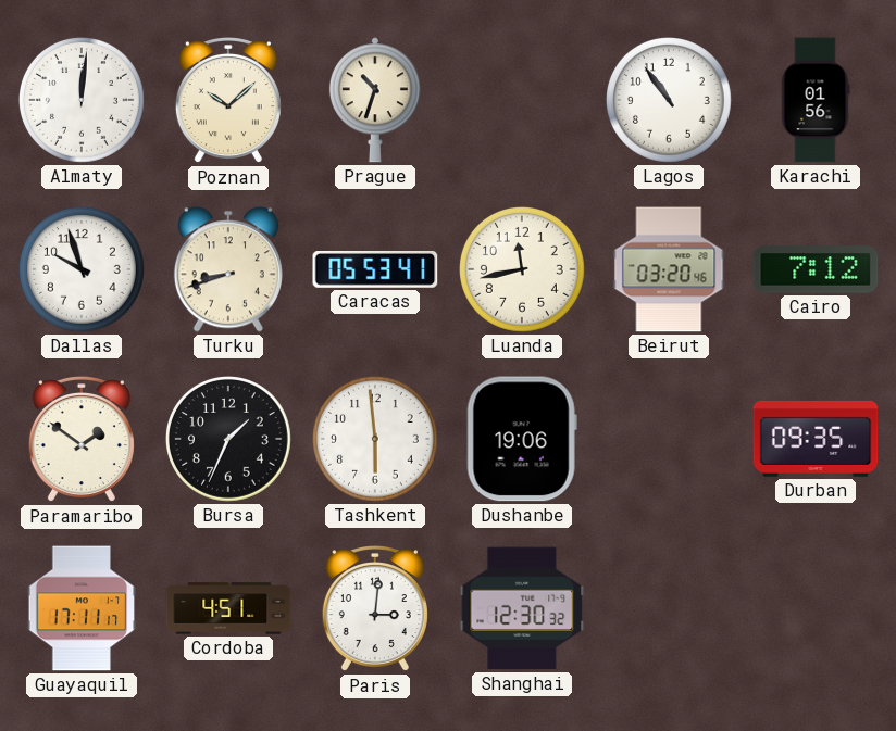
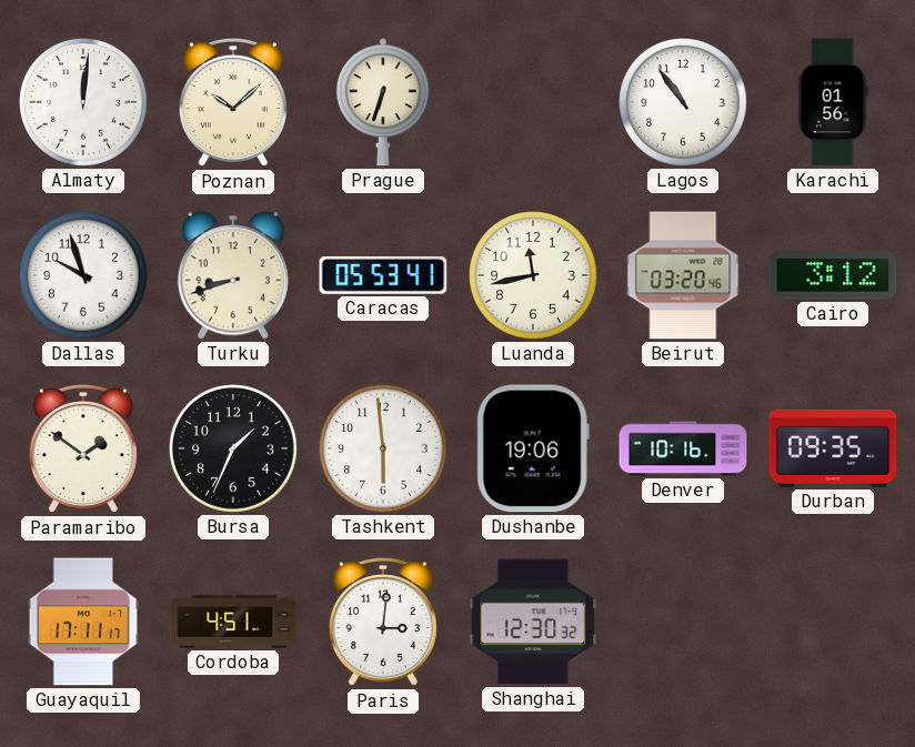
Prague: 10:33 -> 6:33
Cairo: 7:12 -> 3:12
Denver: none -> 10:16
